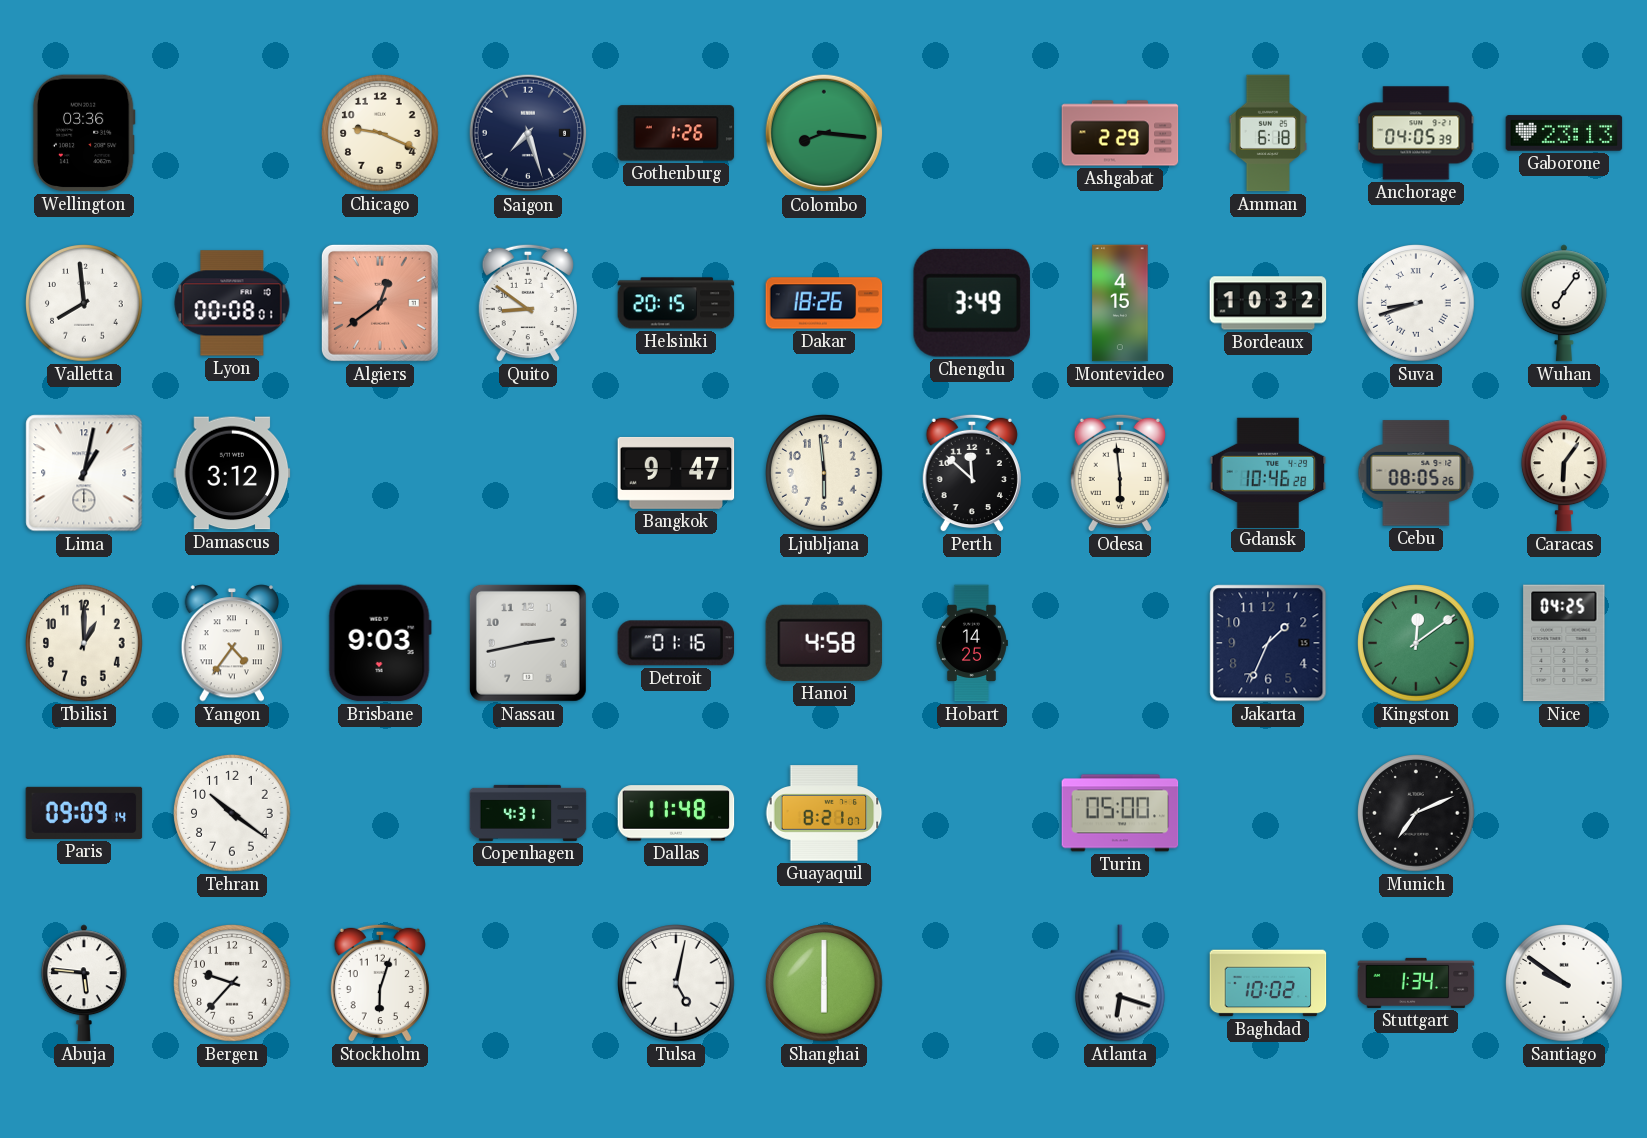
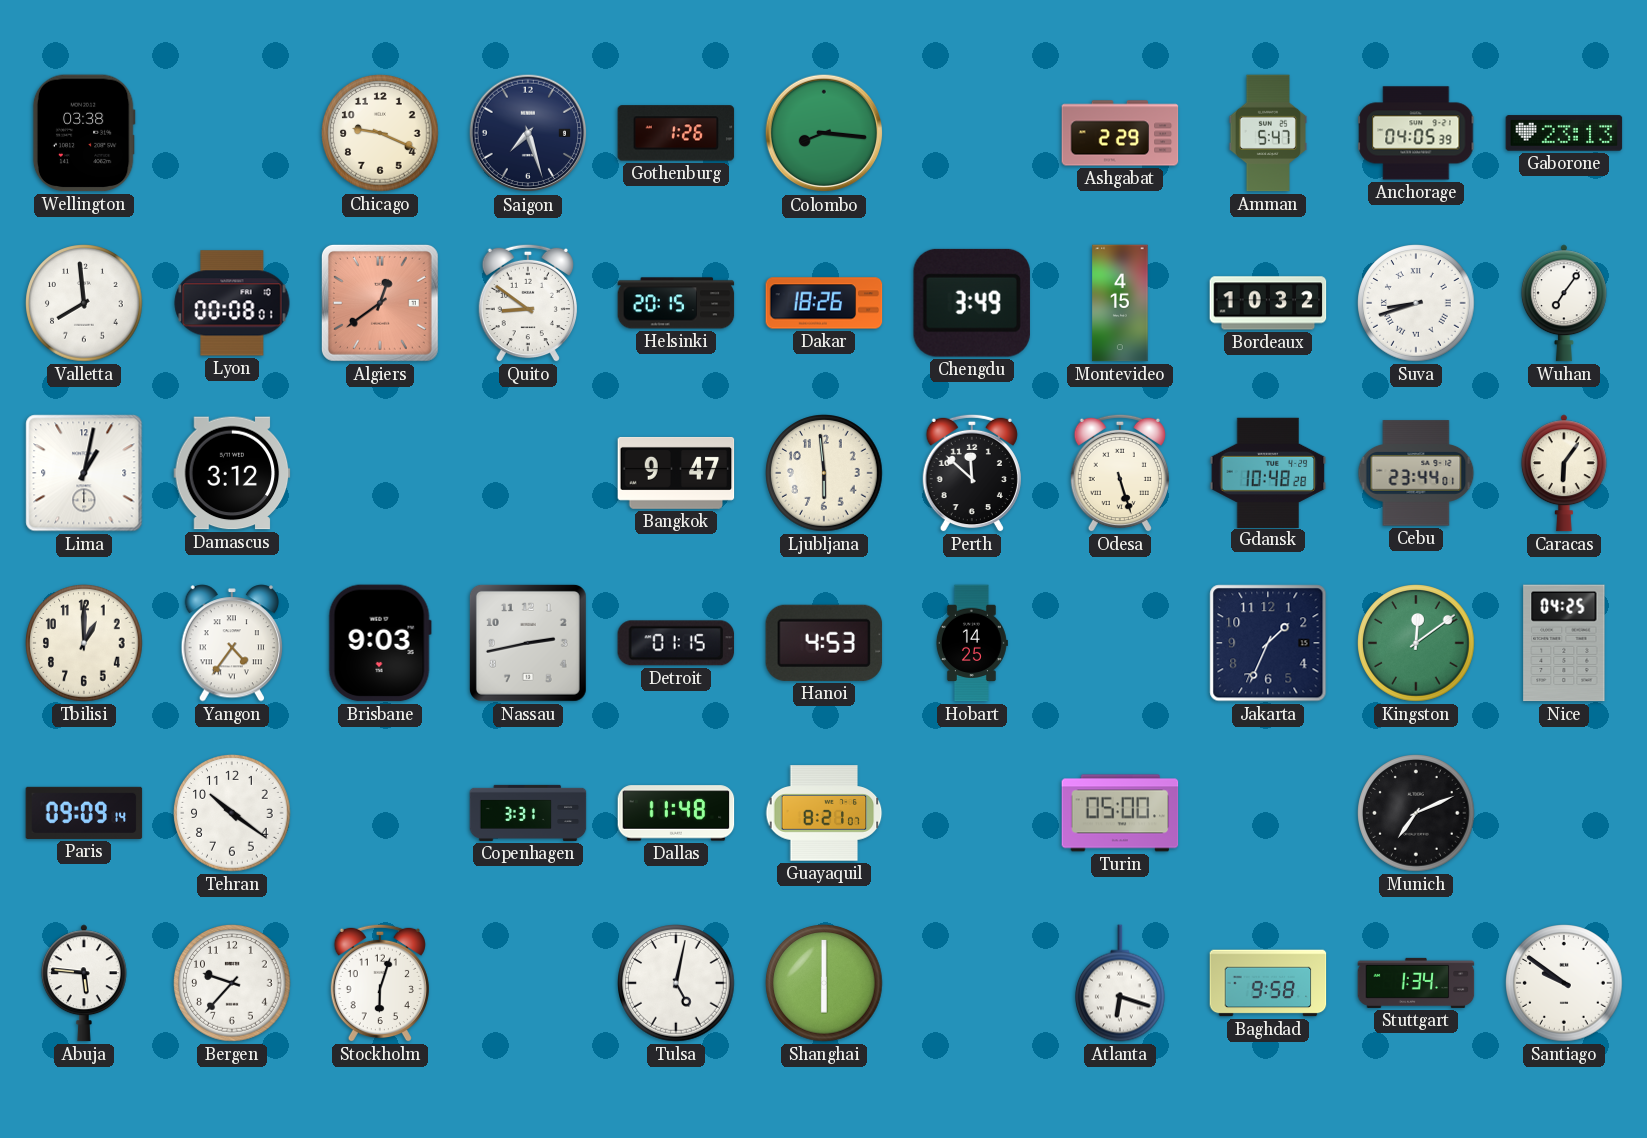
Wellington: 03:36 -> 03:38
Amman: 6:18 -> 5:47
Odesa: 5:59 -> 5:27
Gdansk: 10:46 -> 10:48
Cebu: 08:05 -> 23:44
Detroit: 01:16 -> 01:15
Hanoi: 4:58 -> 4:53
Copenhagen: 4:31 -> 3:31
Baghdad: 10:02 -> 9:58
